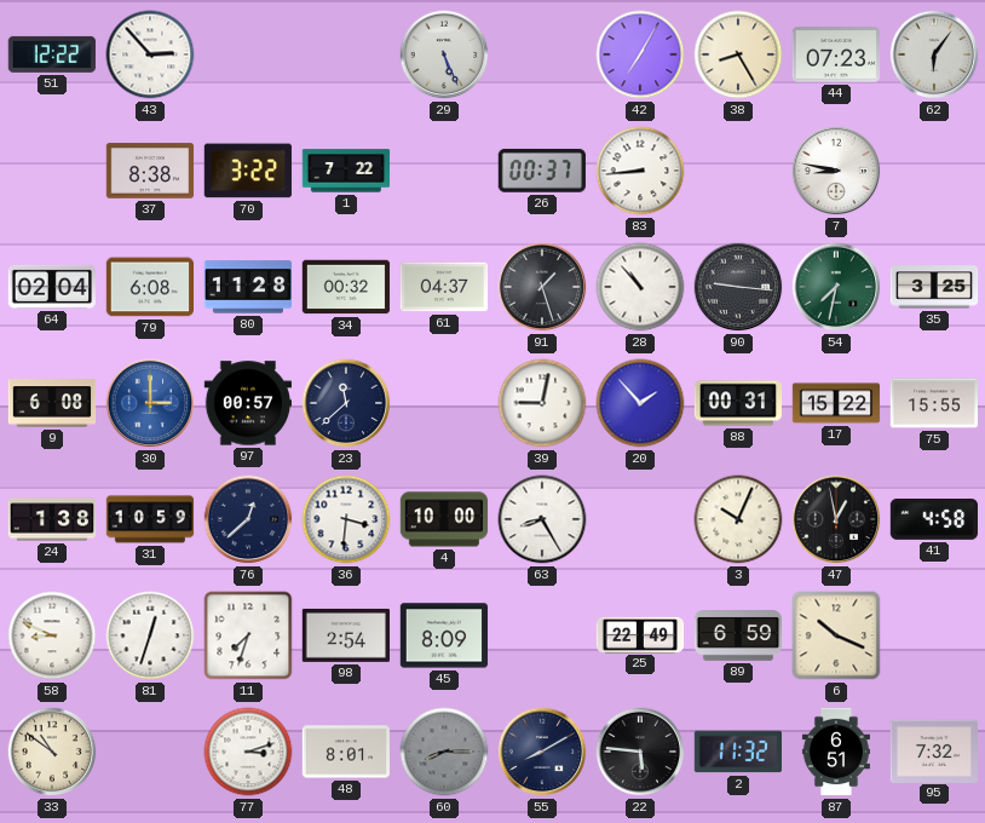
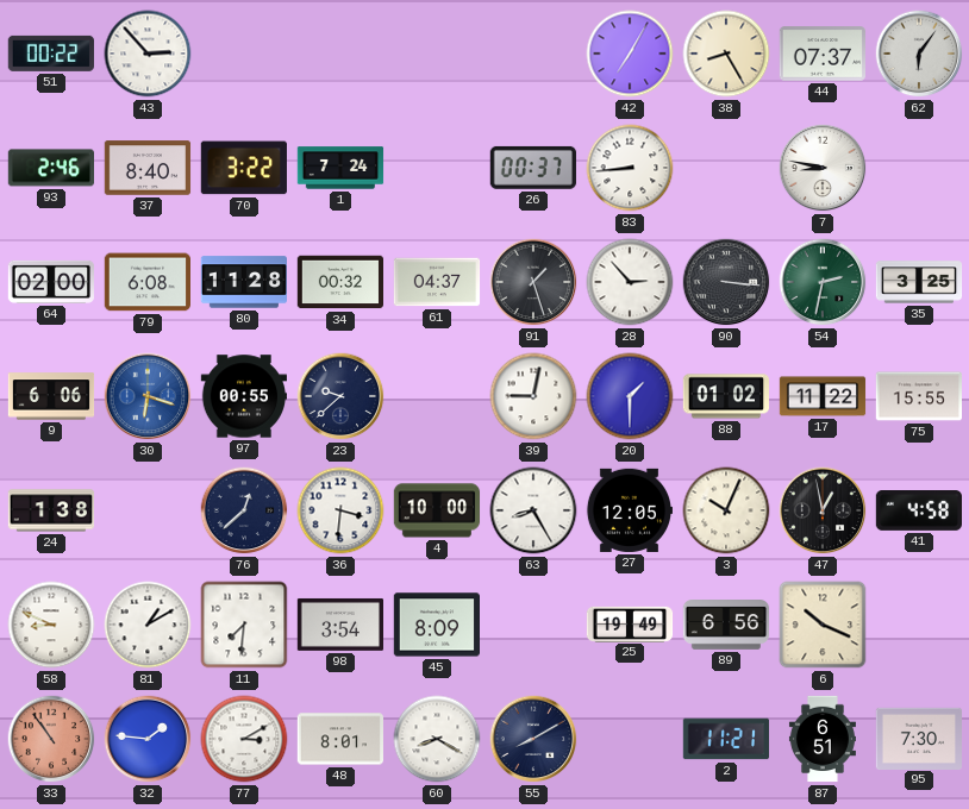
51: 12:22 -> 00:22
29: 5:26 -> none
44: 07:23 -> 07:37
93: none -> 2:46
37: 8:38 -> 8:40
1: 7:22 -> 7:24
64: 02:04 -> 02:00
28: 10:53 -> 2:53
90: 9:16 -> 3:16
54: 7:32 -> 2:32
9: 6:08 -> 6:06
30: 3:00 -> 6:18
97: 00:57 -> 00:55
23: 11:38 -> 9:38
20: 1:53 -> 1:30
88: 00:31 -> 01:02
17: 15:22 -> 11:22
31: 10:59 -> none
27: none -> 12:05
81: 12:33 -> 1:10
11: 7:33 -> 7:31
98: 2:54 -> 3:54
25: 22:49 -> 19:49
89: 6:59 -> 6:56
33: 10:51 -> 10:54
33 dial: cream -> salmon
32: none -> 1:46
77: 3:12 -> 3:10
60: 8:15 -> 8:20
60 dial: grey -> white
22: 5:46 -> none
2: 11:32 -> 11:21
95: 7:32 -> 7:30
